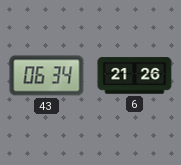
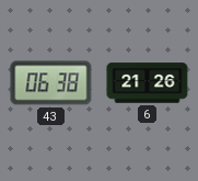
43: 06:34 -> 06:38
